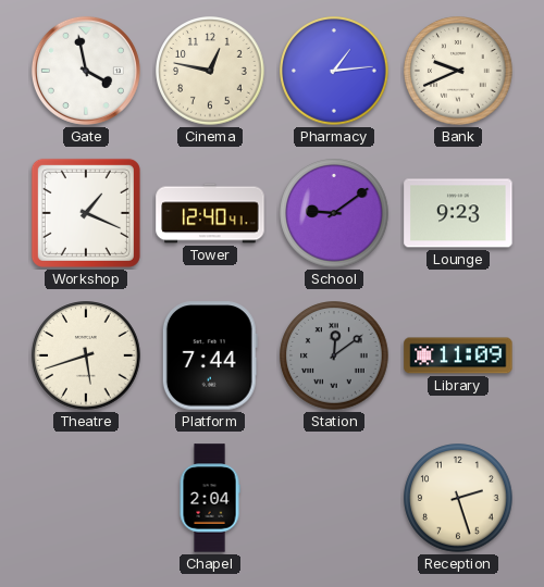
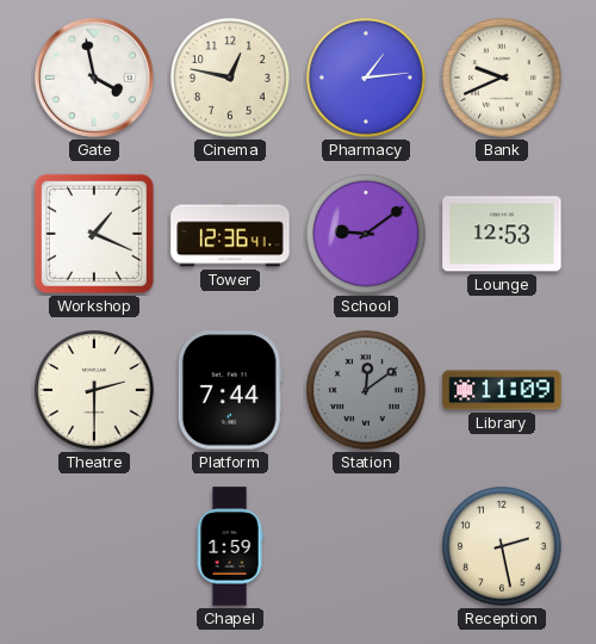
Tower: 12:40 -> 12:36
Lounge: 9:23 -> 12:53
Theatre: 5:42 -> 2:30
Chapel: 2:04 -> 1:59
Reception: 2:27 -> 2:28
